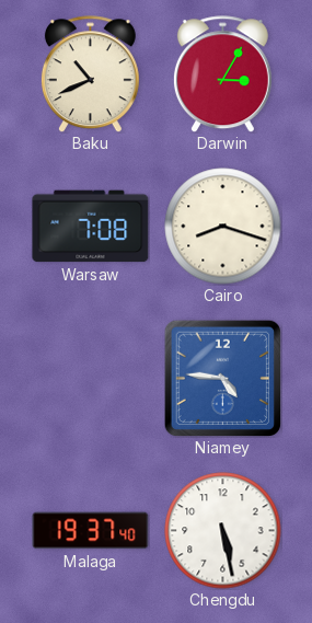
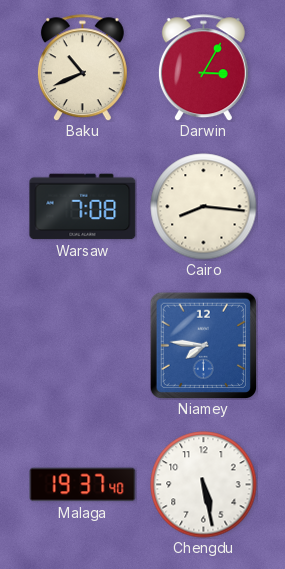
Cairo: 8:18 -> 8:16
Niamey: 4:46 -> 7:46
